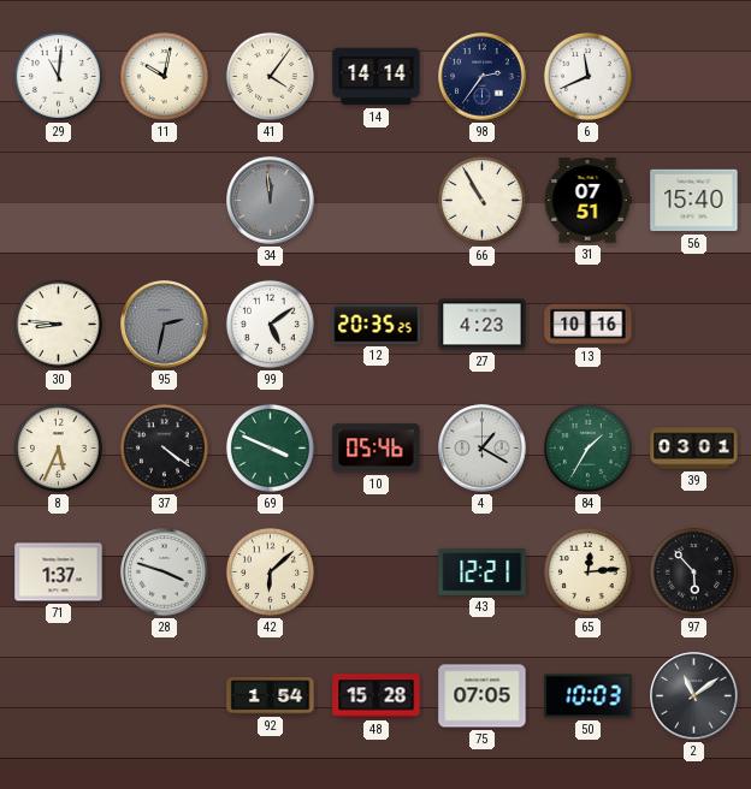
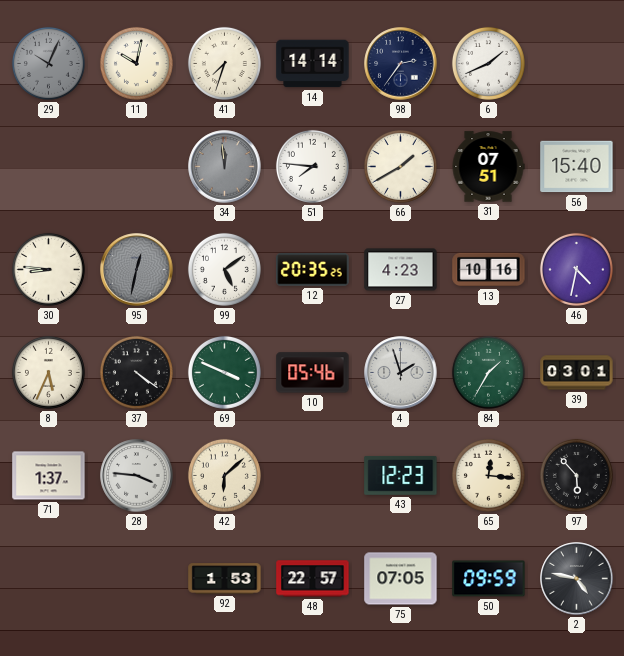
29: 11:01 -> 10:04
29 dial: white -> grey
41: 4:06 -> 7:33
6: 11:41 -> 1:41
51: none -> 7:46
66: 10:55 -> 1:40
95: 2:32 -> 12:32
46: none -> 4:32
4: 1:20 -> 1:57
28: 3:48 -> 3:46
43: 12:21 -> 12:23
65: 12:14 -> 12:16
92: 1:54 -> 1:53
48: 15:28 -> 22:57
50: 10:03 -> 09:59
2: 11:09 -> 4:47
